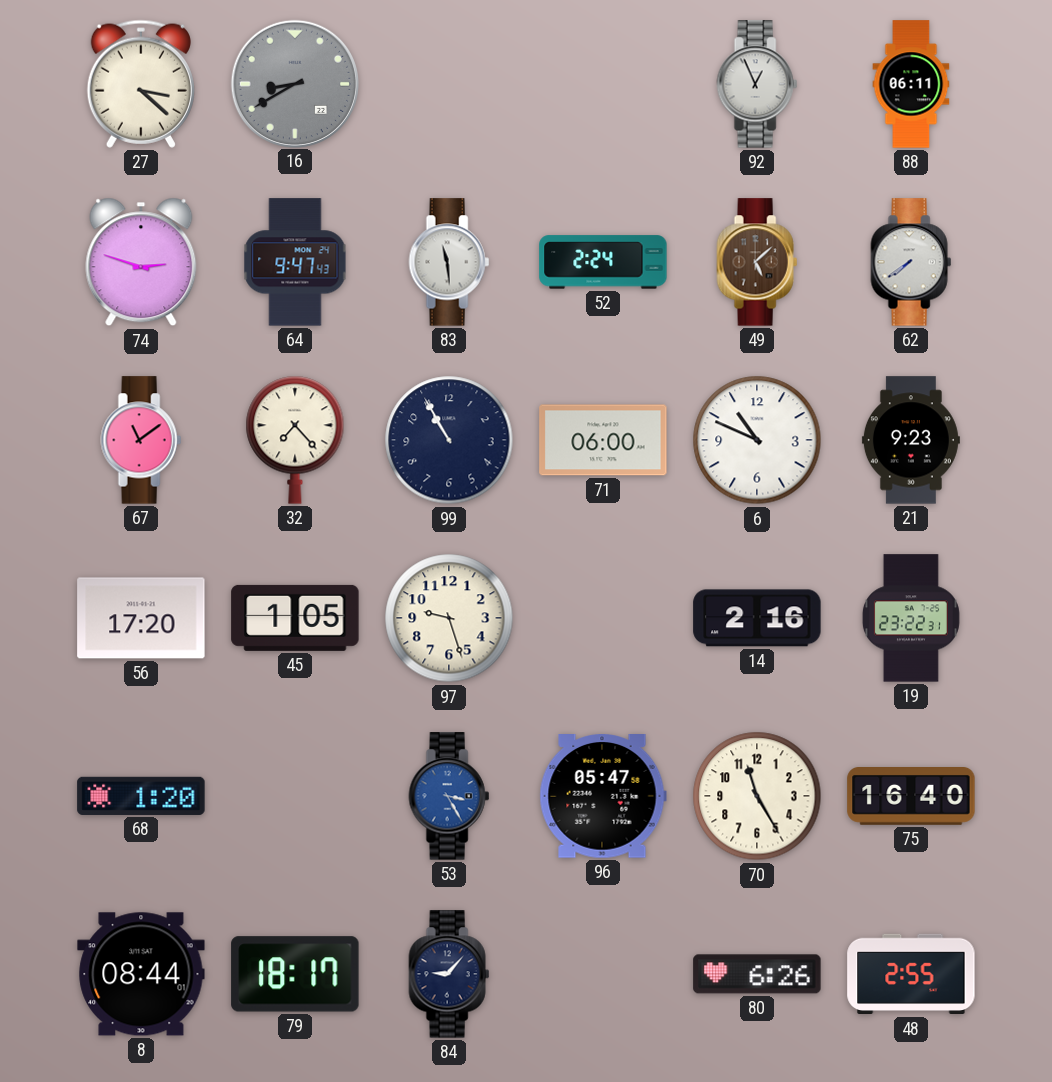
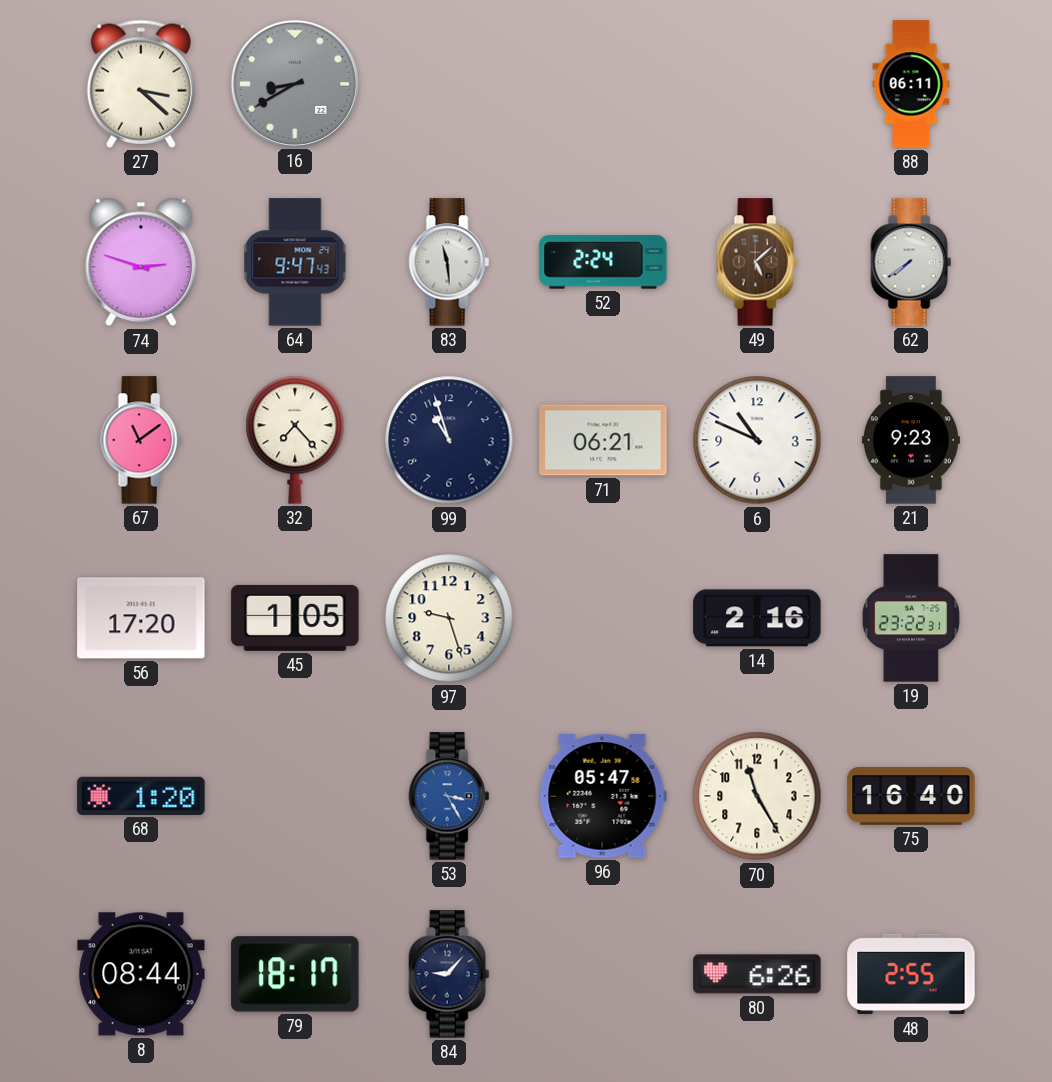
92: 12:56 -> none
99: 10:55 -> 10:57
71: 06:00 -> 06:21
